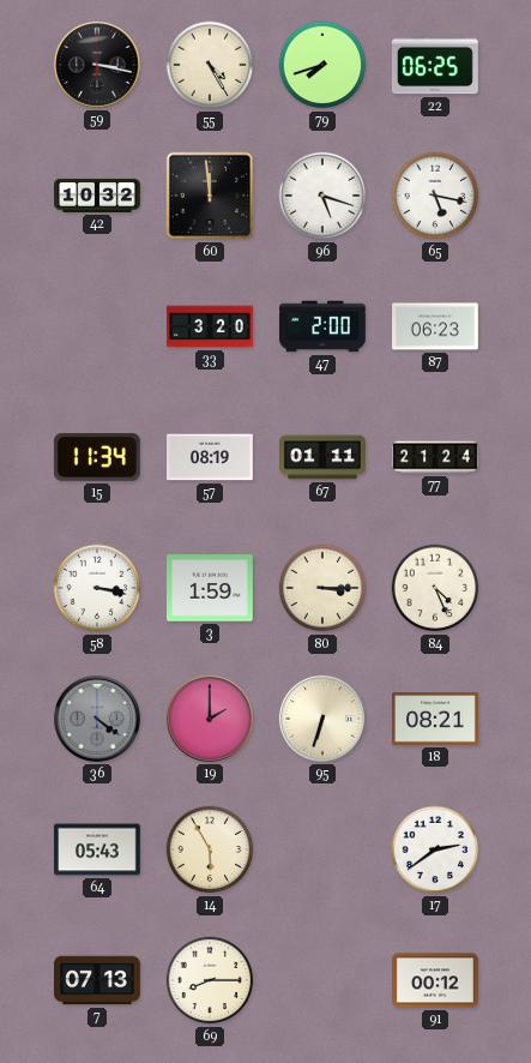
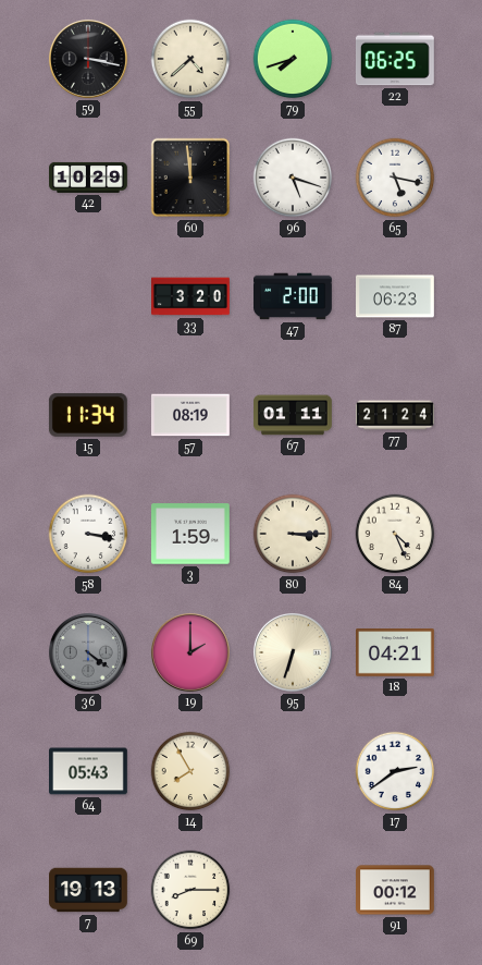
55: 4:25 -> 4:38
42: 10:32 -> 10:29
18: 08:21 -> 04:21
14: 5:55 -> 7:55
7: 07:13 -> 19:13
